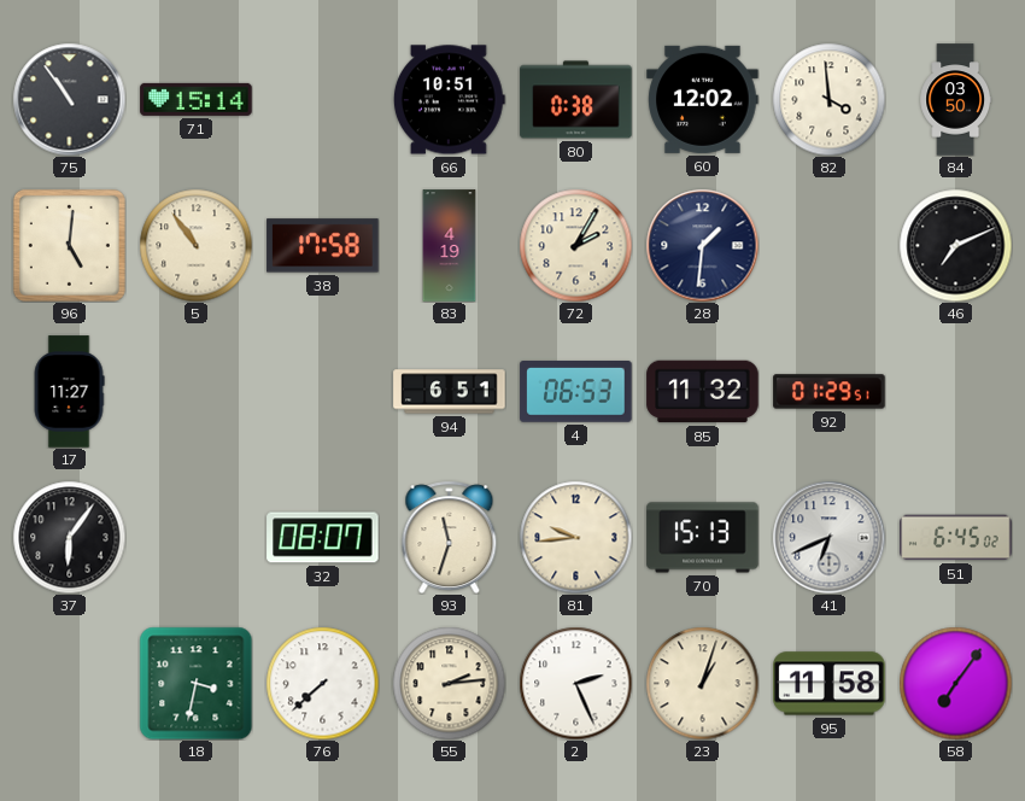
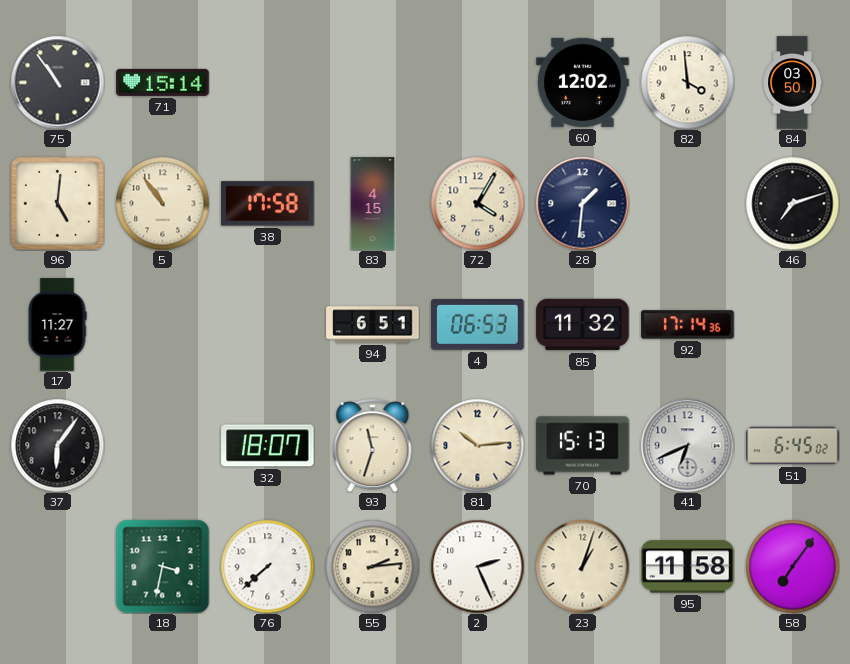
66: 10:51 -> none
80: 0:38 -> none
83: 4:19 -> 4:15
72: 2:05 -> 4:05
46: 7:11 -> 7:12
92: 01:29 -> 17:14
32: 08:07 -> 18:07
81: 9:44 -> 10:14
